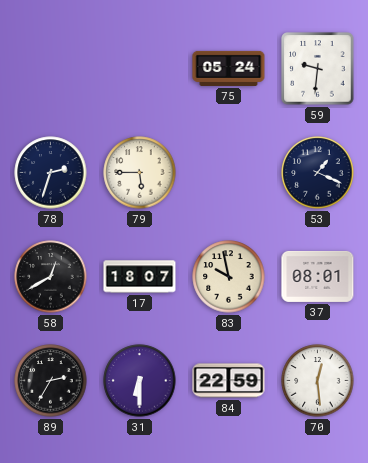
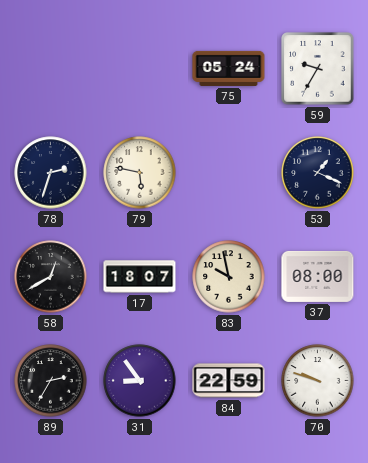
59: 9:31 -> 9:35
79: 5:45 -> 5:47
37: 08:01 -> 08:00
31: 6:30 -> 8:54
70: 12:29 -> 9:48
